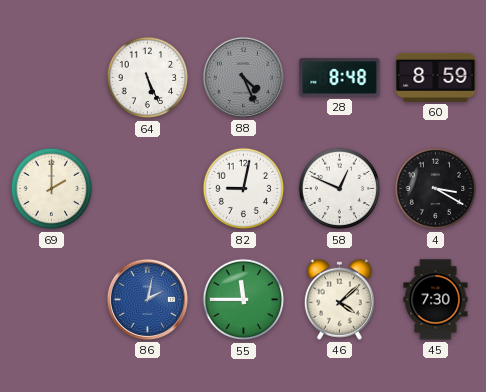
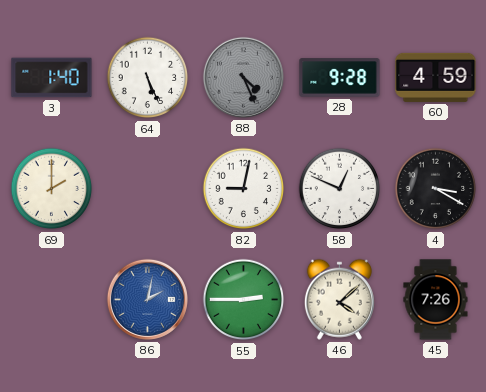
3: none -> 1:40
28: 8:48 -> 9:28
60: 8:59 -> 4:59
55: 11:45 -> 2:45
45: 7:30 -> 7:26
